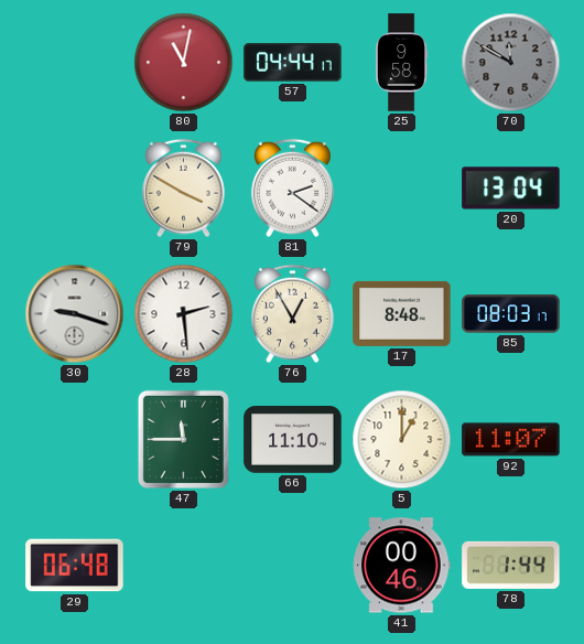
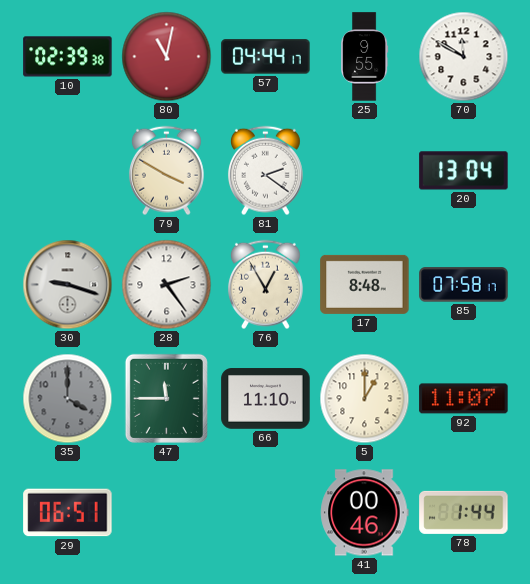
10: none -> 02:39
25: 9:58 -> 9:55
70 dial: grey -> white
28: 2:29 -> 2:24
85: 08:03 -> 07:58
35: none -> 4:00
29: 06:48 -> 06:51
